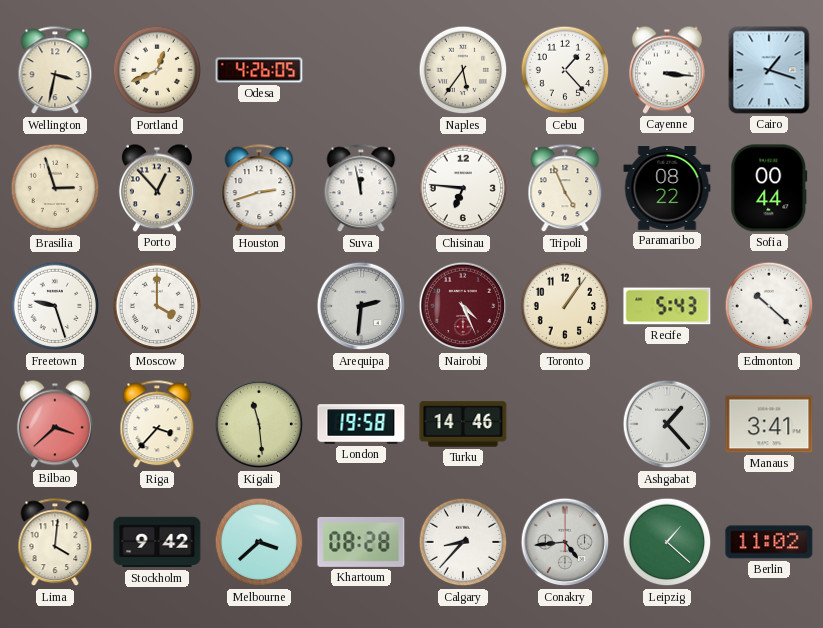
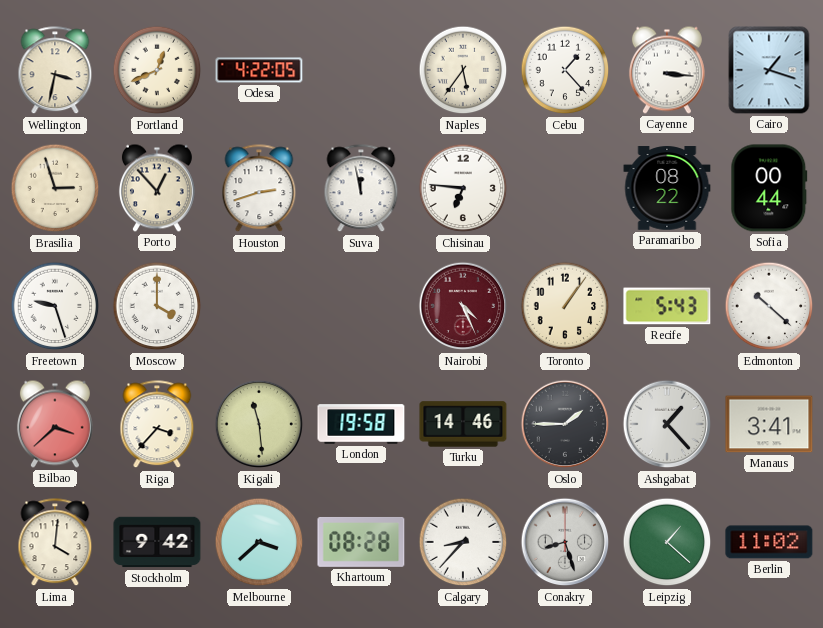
Odesa: 4:26 -> 4:22
Tripoli: 4:56 -> none
Arequipa: 2:31 -> none
Oslo: none -> 1:45
Conakry: 4:44 -> 8:27
